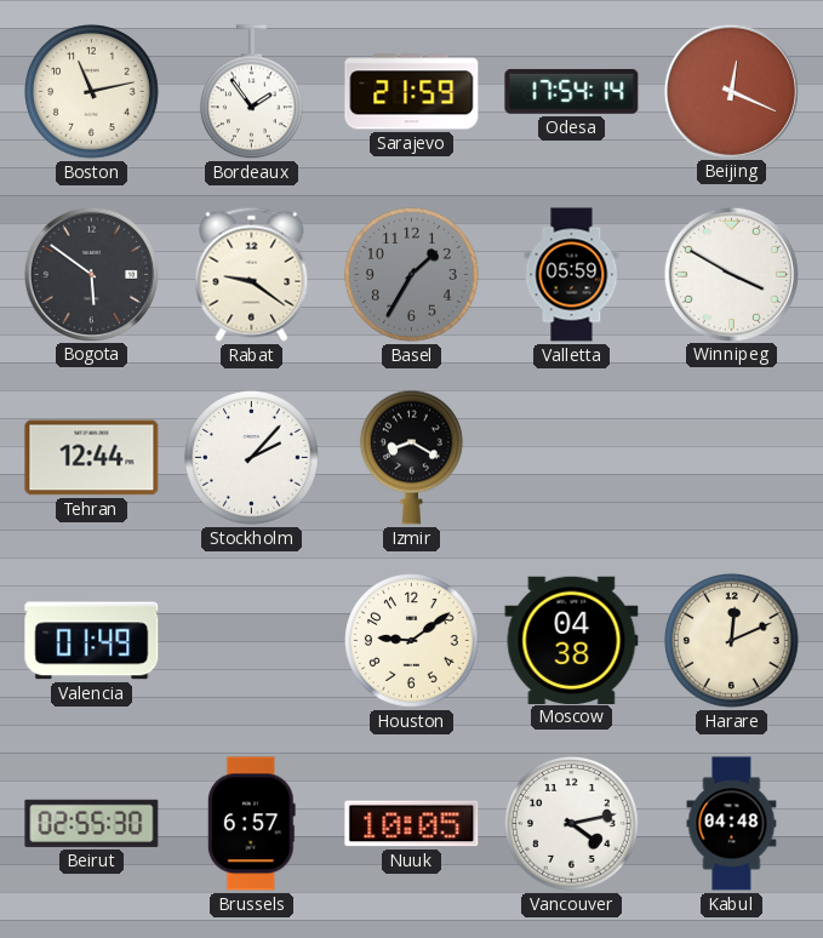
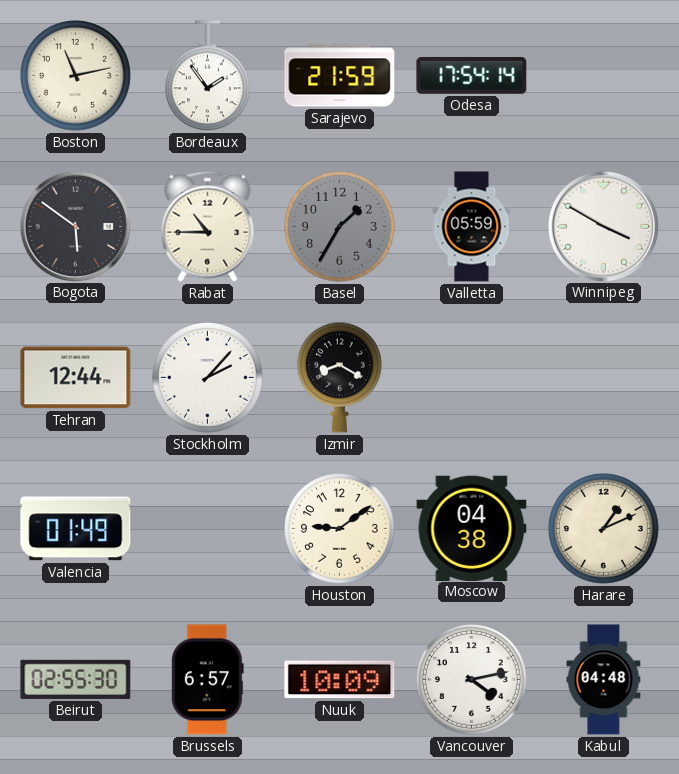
Beijing: 12:19 -> none
Rabat: 9:21 -> 10:45
Harare: 12:11 -> 1:11
Nuuk: 10:05 -> 10:09
